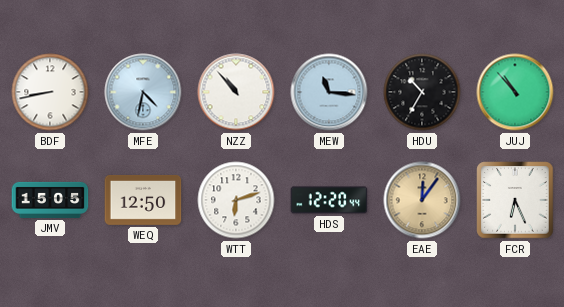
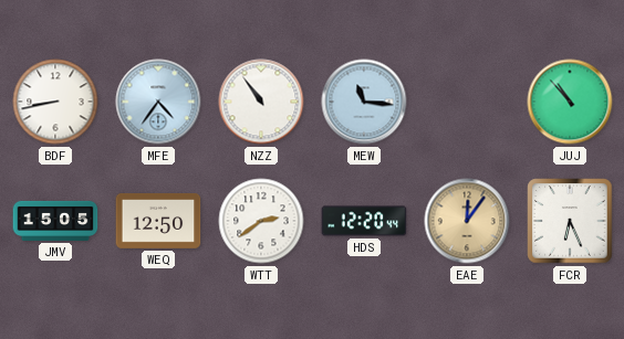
MFE: 4:32 -> 4:36
NZZ: 10:53 -> 10:54
HDU: 10:35 -> none
WTT: 6:12 -> 2:39
